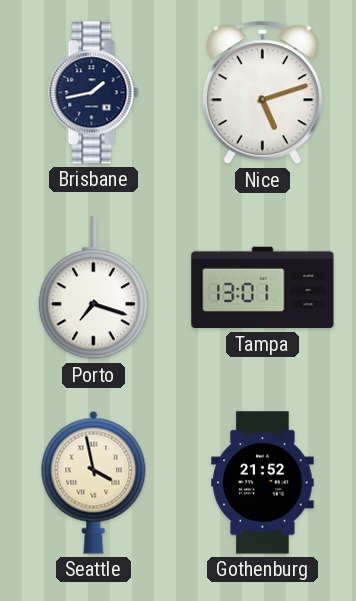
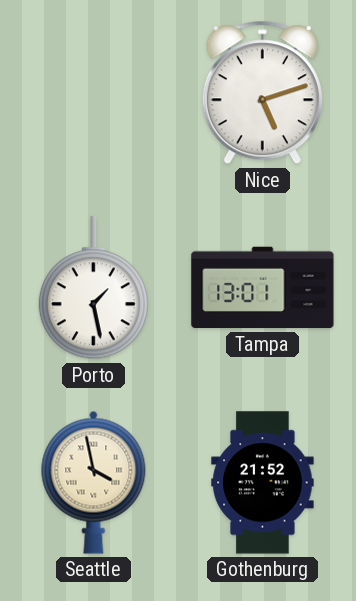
Brisbane: 1:43 -> none
Porto: 7:18 -> 1:28
